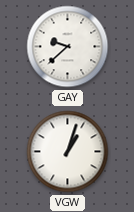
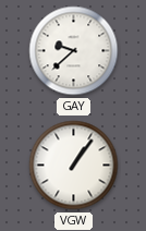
VGW: 1:03 -> 1:06
